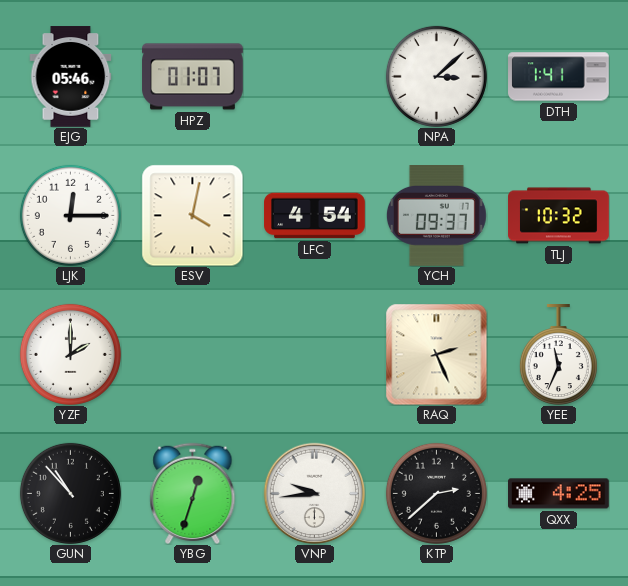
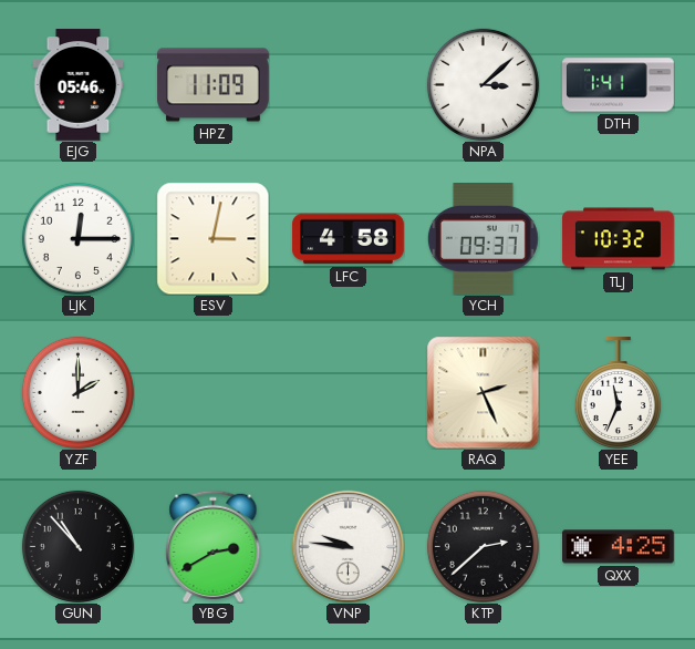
HPZ: 01:07 -> 11:09
ESV: 4:02 -> 3:02
LFC: 4:54 -> 4:58
YBG: 12:33 -> 2:40
VNP: 9:44 -> 9:46
